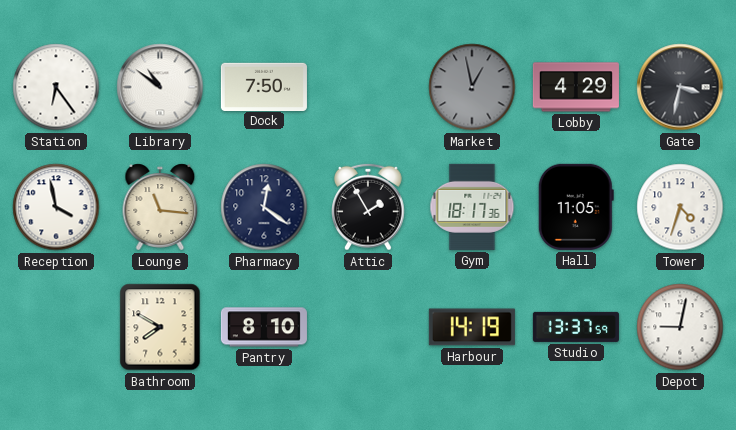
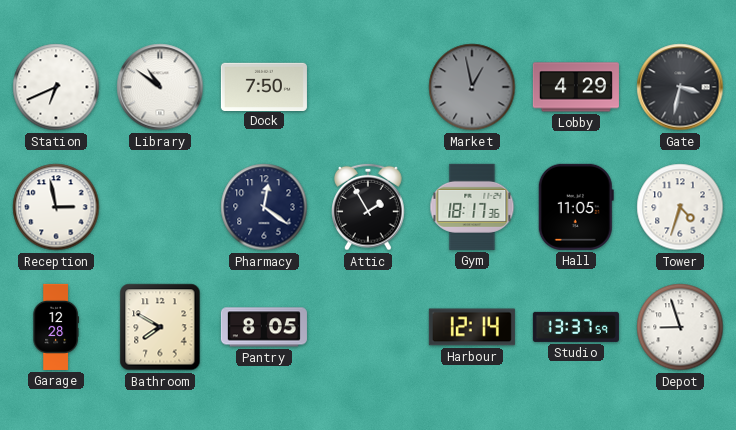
Station: 6:24 -> 6:41
Reception: 3:58 -> 2:58
Lounge: 11:16 -> none
Garage: none -> 12:28
Pantry: 8:10 -> 8:05
Harbour: 14:19 -> 12:14
Depot: 9:02 -> 8:57
